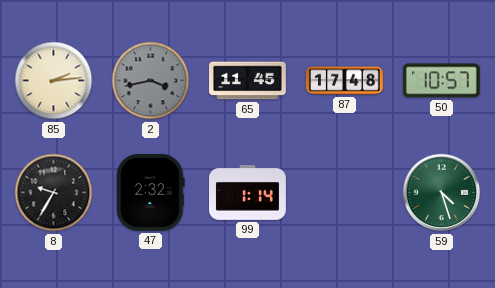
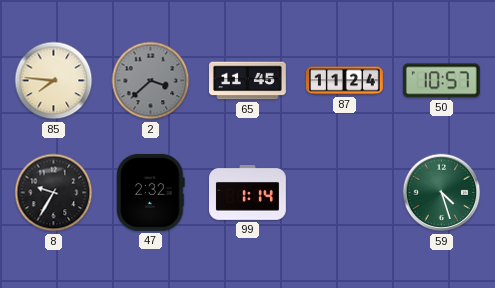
85: 2:14 -> 7:46
2: 3:43 -> 3:38
87: 17:48 -> 11:24
